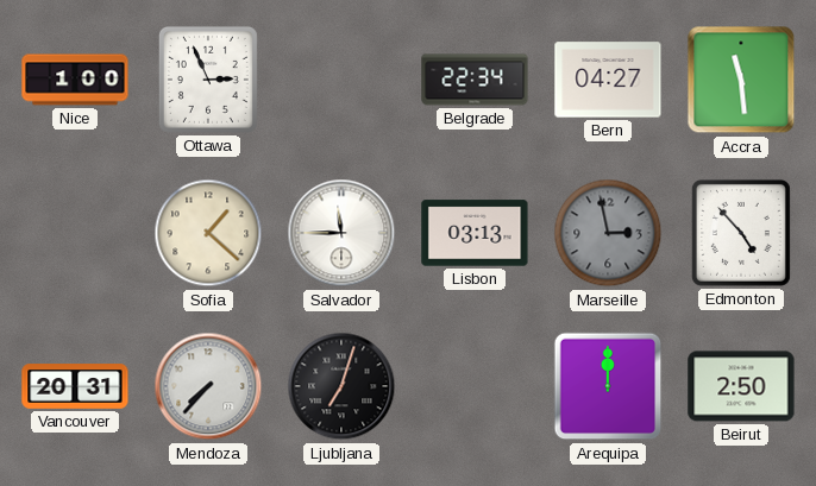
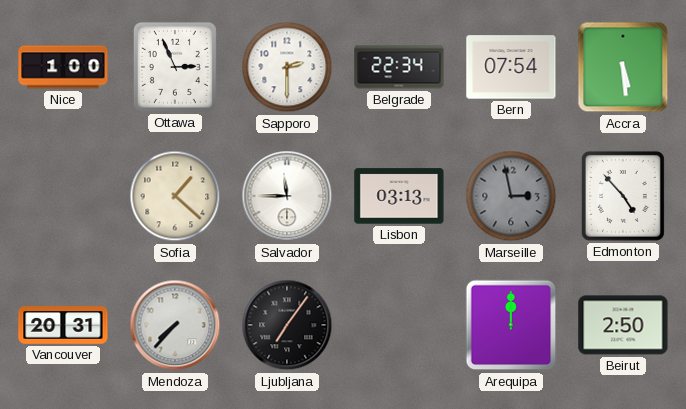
Sapporo: none -> 2:30
Bern: 04:27 -> 07:54
Accra: 11:29 -> 5:29
Ljubljana: 7:03 -> 7:06
